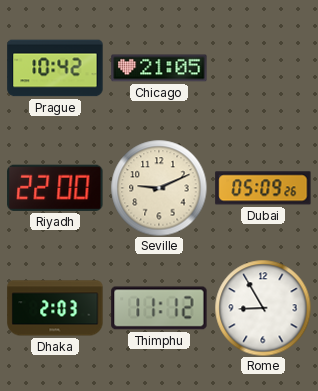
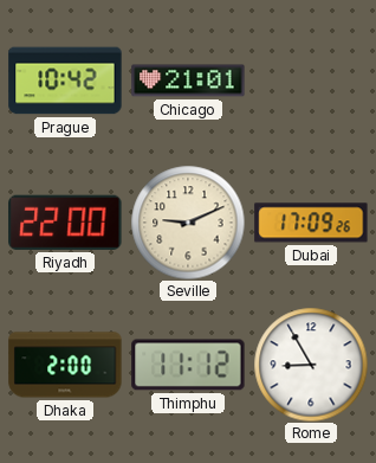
Chicago: 21:05 -> 21:01
Dubai: 05:09 -> 17:09
Dhaka: 2:03 -> 2:00
